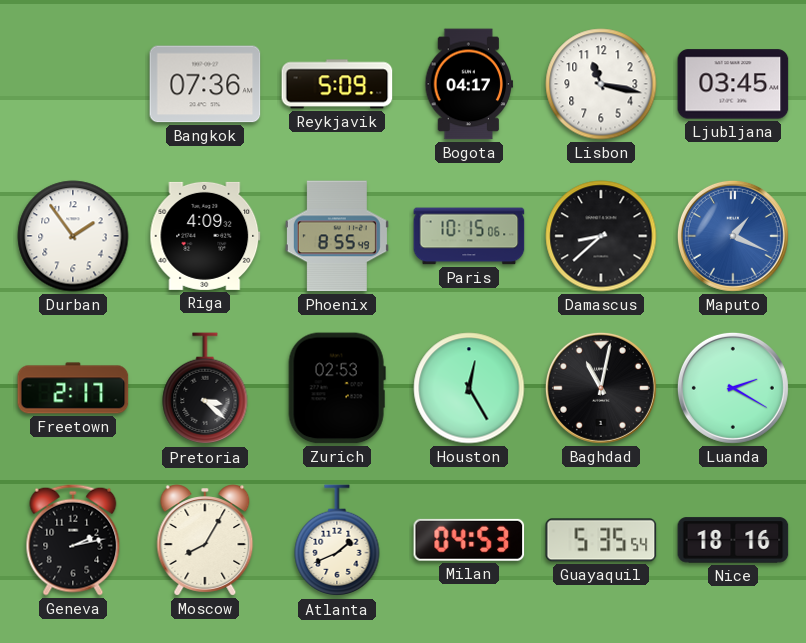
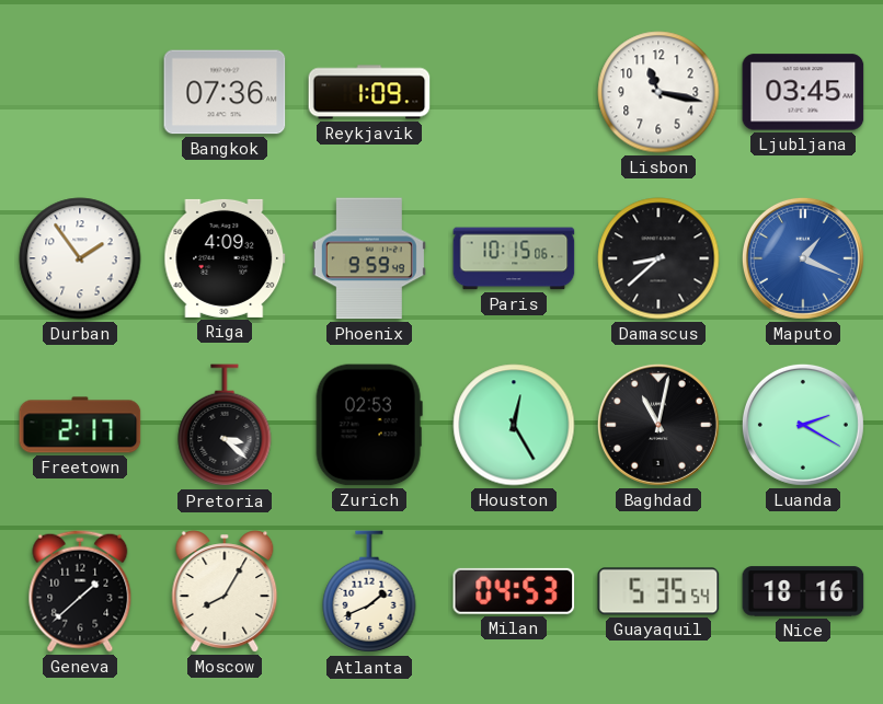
Reykjavik: 5:09 -> 1:09
Bogota: 04:17 -> none
Phoenix: 8:55 -> 9:59
Geneva: 2:13 -> 1:38
